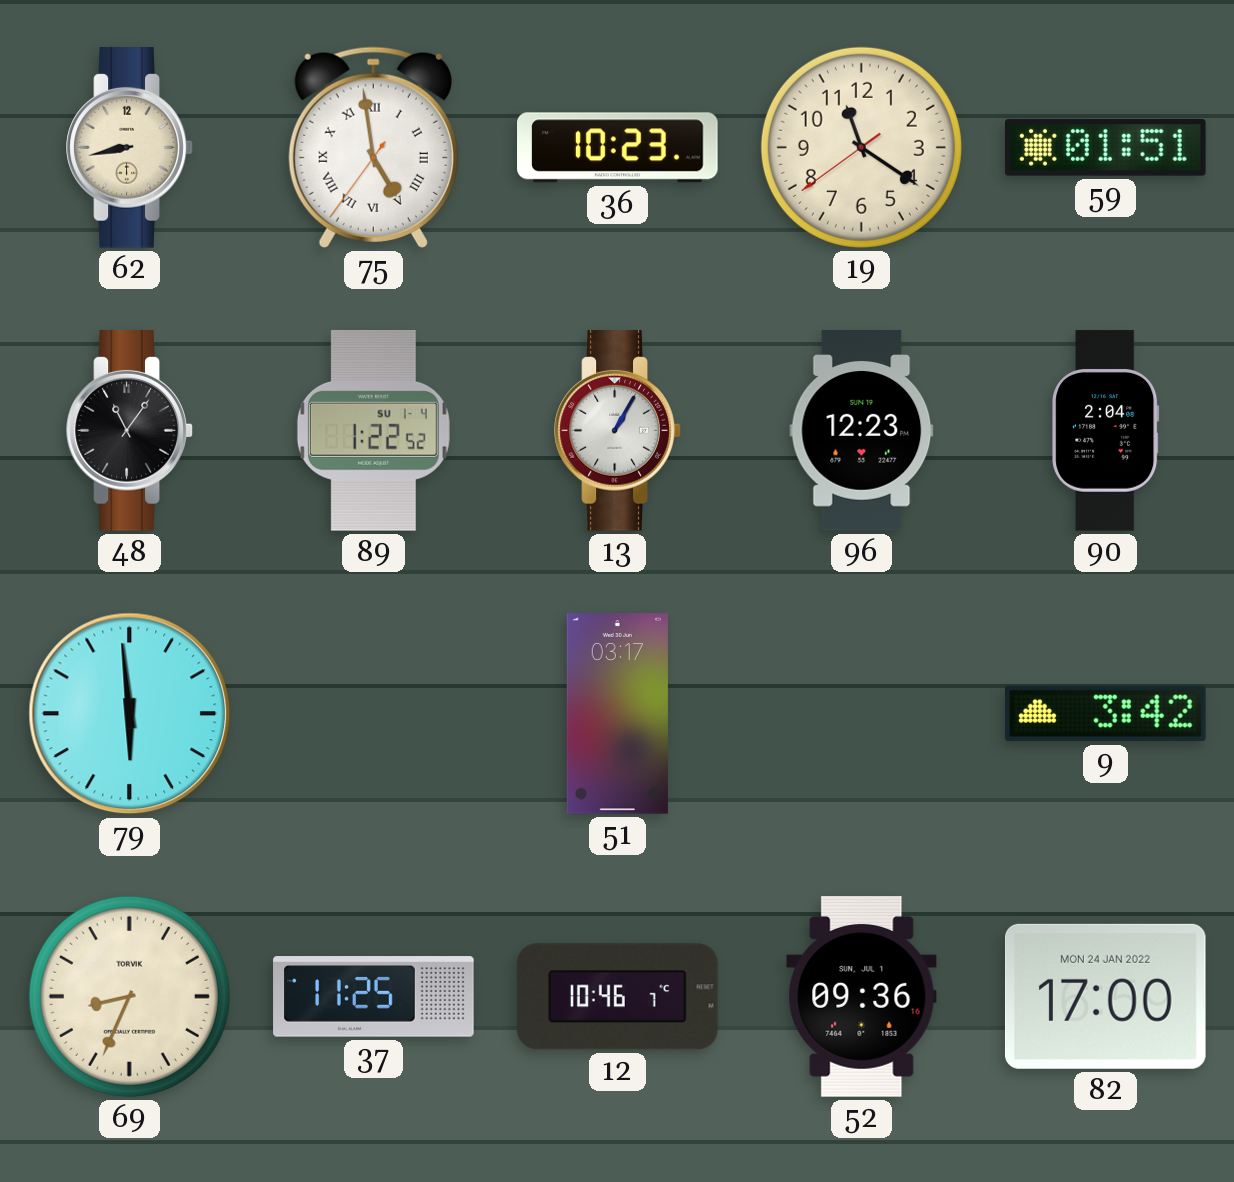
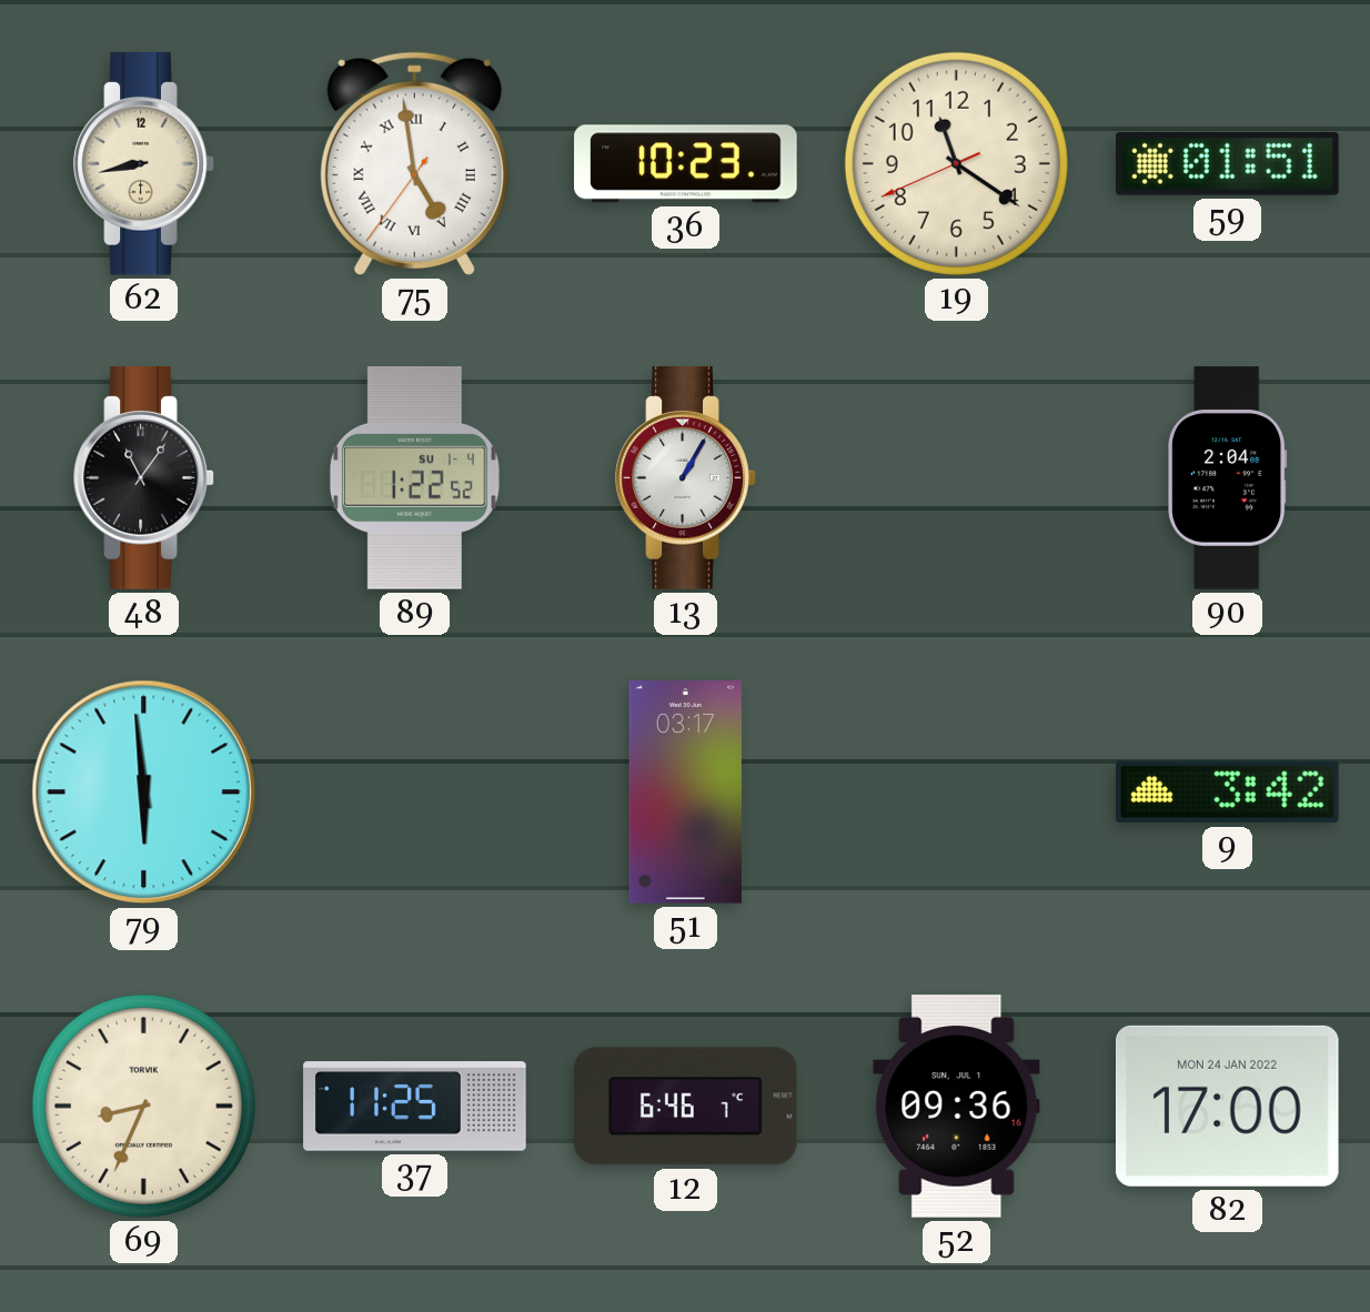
19: 11:20:39 -> 11:20:41
96: 12:23 -> none
12: 10:46 -> 6:46
